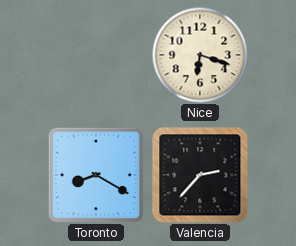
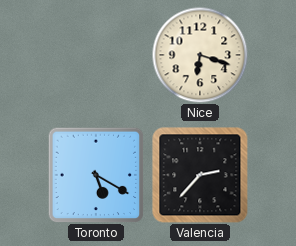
Toronto: 8:20 -> 5:20
